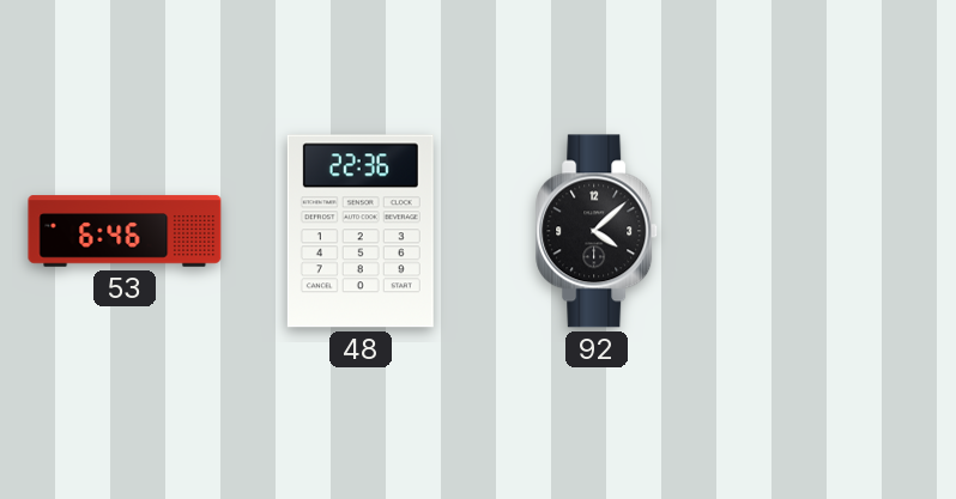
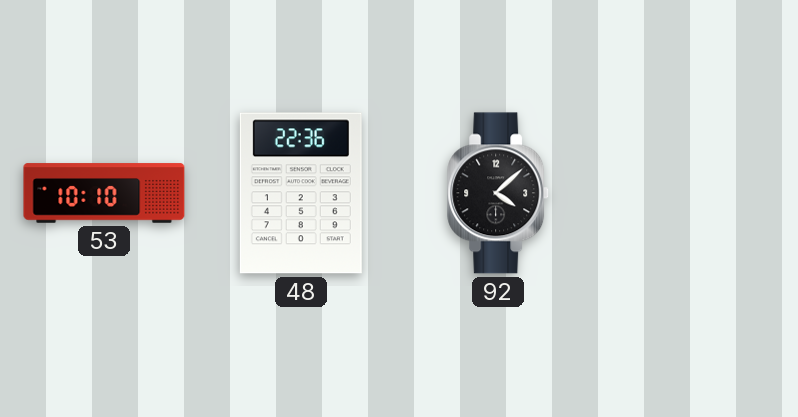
53: 6:46 -> 10:10
